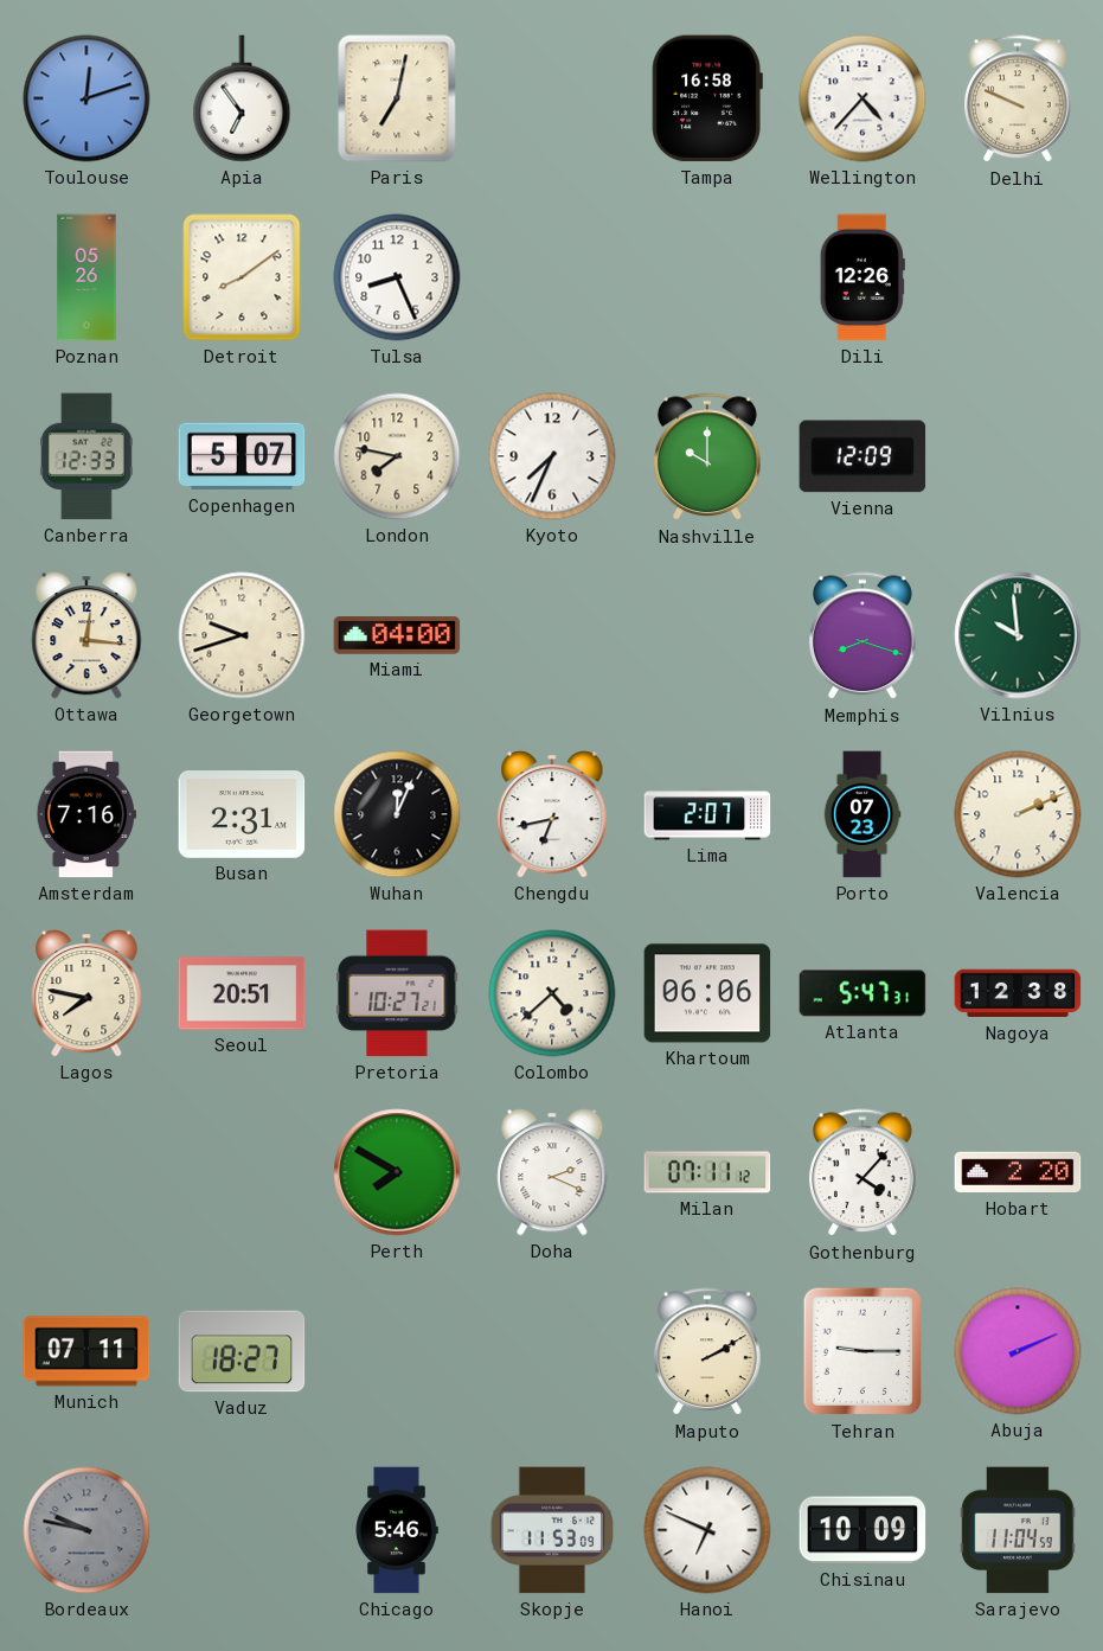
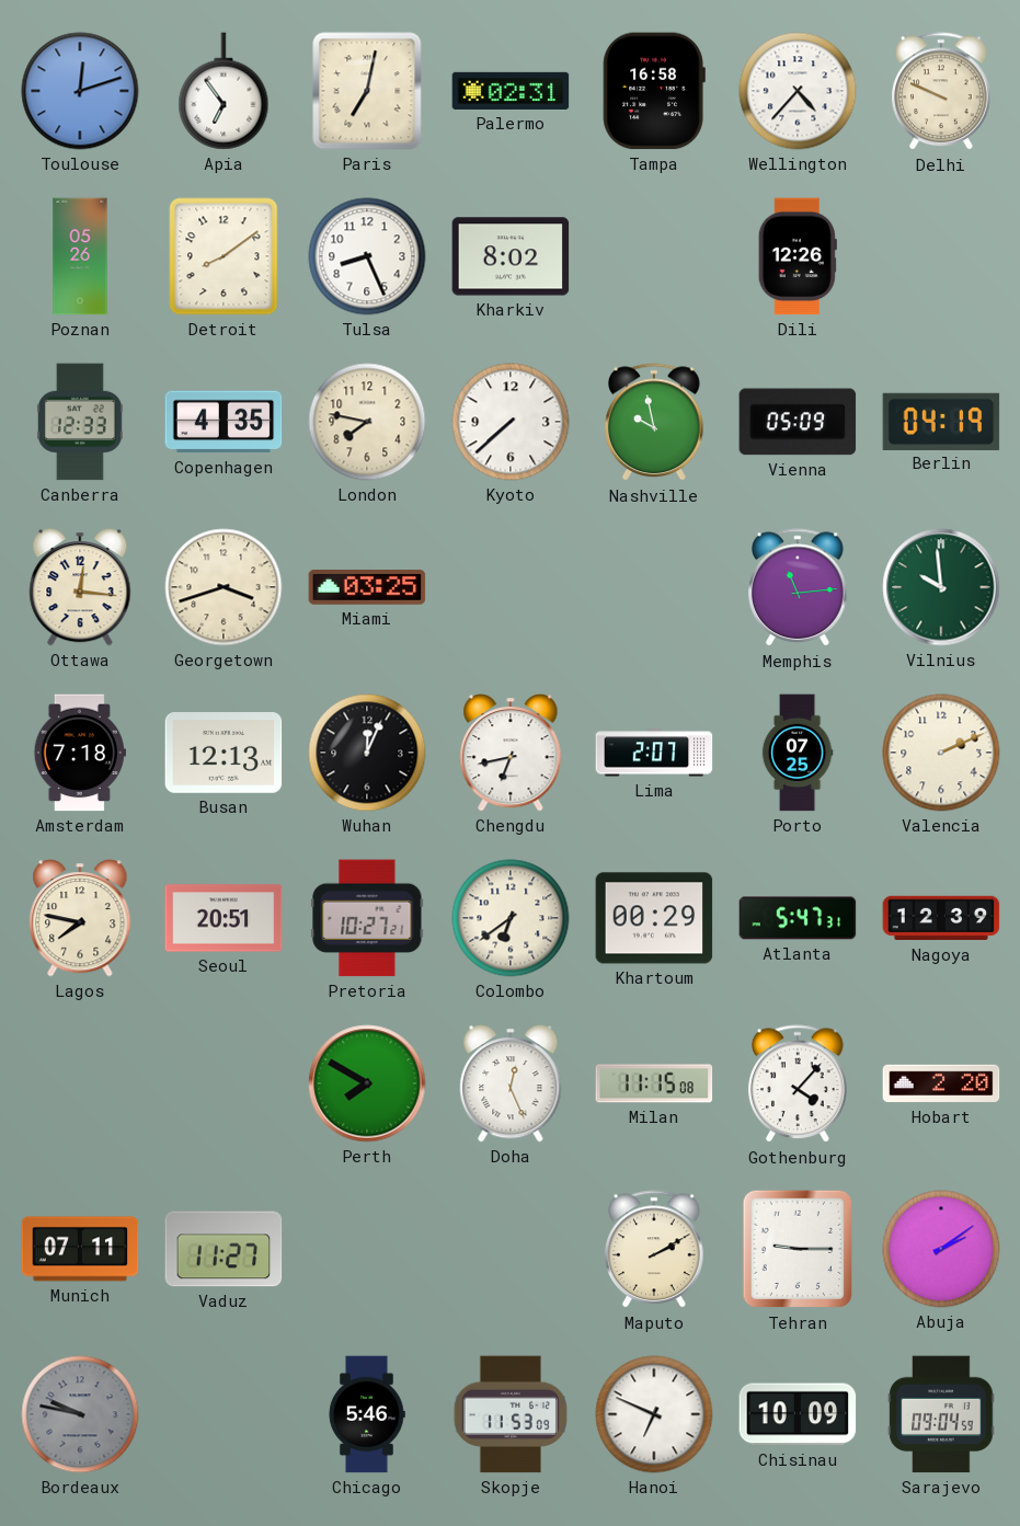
Palermo: none -> 02:31
Kharkiv: none -> 8:02
Copenhagen: 5:07 -> 4:35
Kyoto: 7:34 -> 7:38
Nashville: 10:00 -> 9:58
Vienna: 12:09 -> 05:09
Berlin: none -> 04:19
Georgetown: 9:42 -> 3:42
Miami: 04:00 -> 03:25
Memphis: 8:18 -> 11:14
Amsterdam: 7:16 -> 7:18
Busan: 2:31 -> 12:13
Porto: 07:23 -> 07:25
Colombo: 4:38 -> 6:39
Khartoum: 06:06 -> 00:29
Nagoya: 12:38 -> 12:39
Doha: 2:19 -> 12:26
Milan: 07:11 -> 11:15
Vaduz: 18:27 -> 11:27
Abuja: 2:11 -> 2:09
Sarajevo: 11:04 -> 09:04
